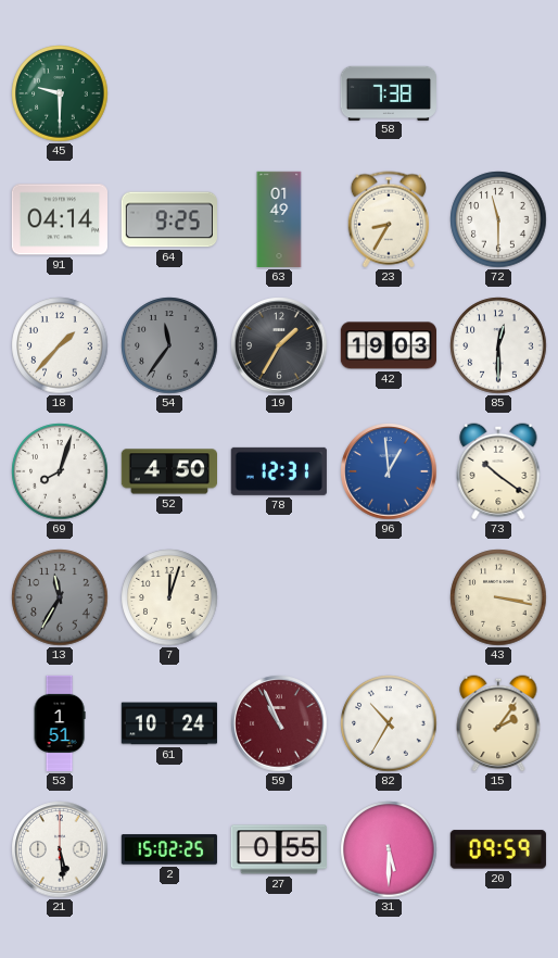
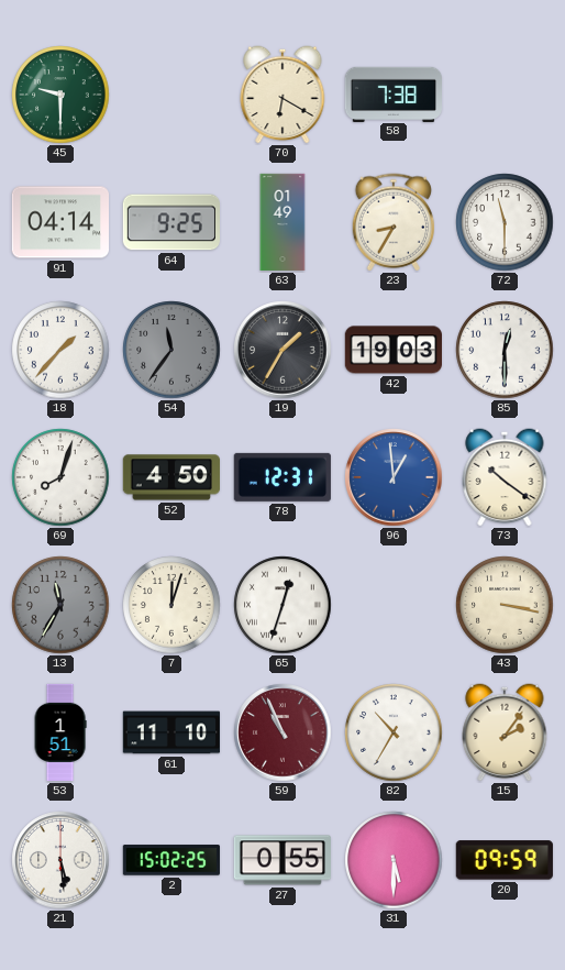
70: none -> 6:20
65: none -> 12:33
61: 10:24 -> 11:10
